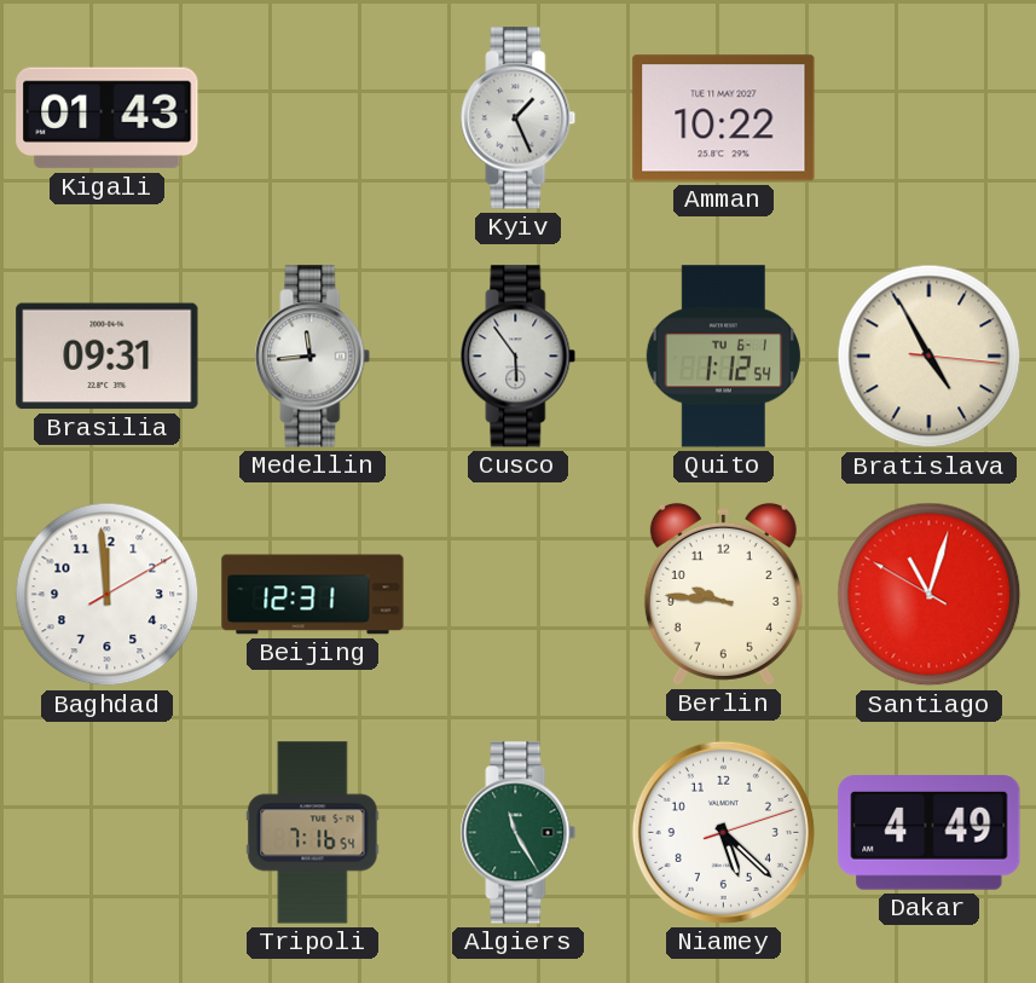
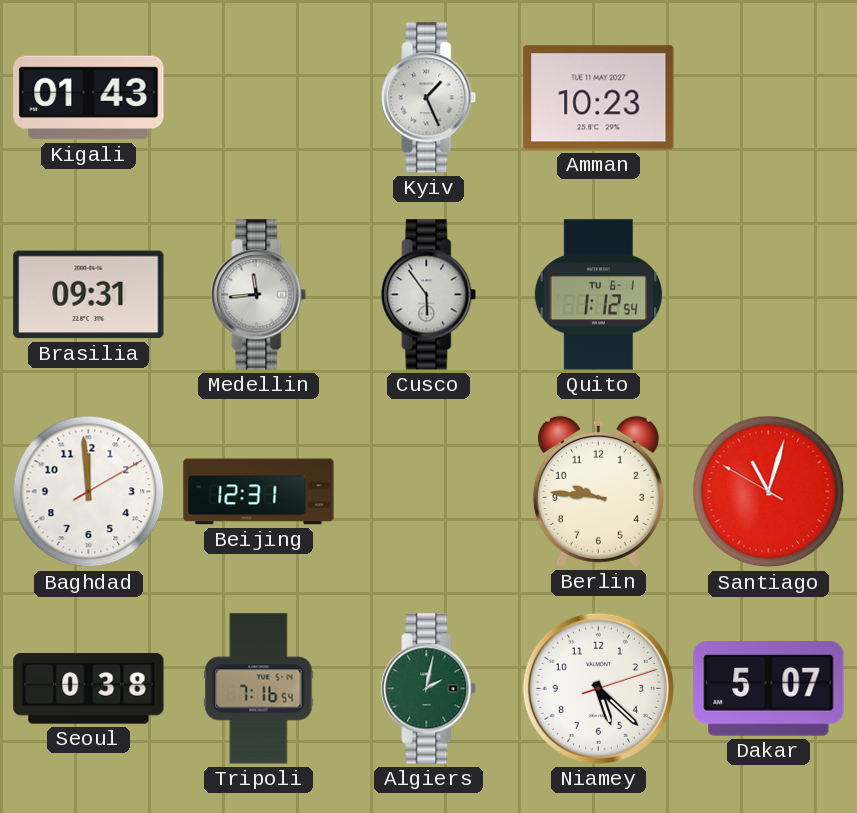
Amman: 10:22 -> 10:23
Bratislava: 4:55 -> none
Seoul: none -> 0:38
Algiers: 11:25 -> 2:02
Dakar: 4:49 -> 5:07
